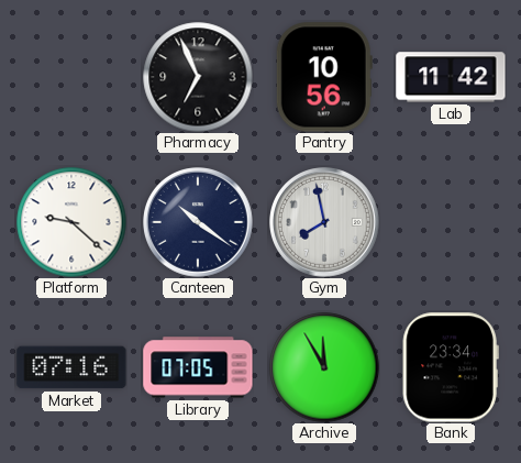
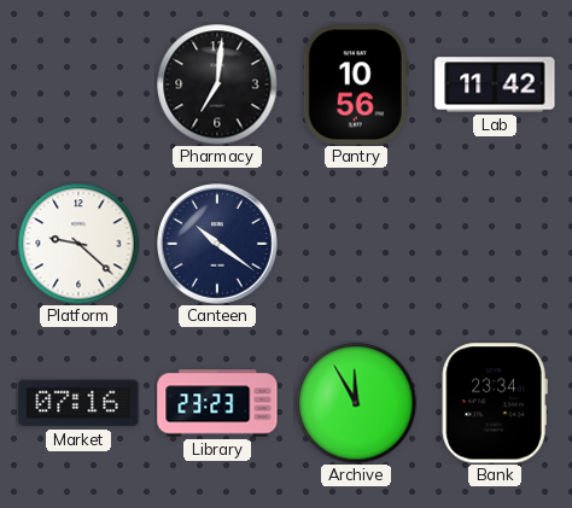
Pharmacy: 6:56 -> 7:01
Gym: 7:58 -> none
Library: 07:05 -> 23:23
